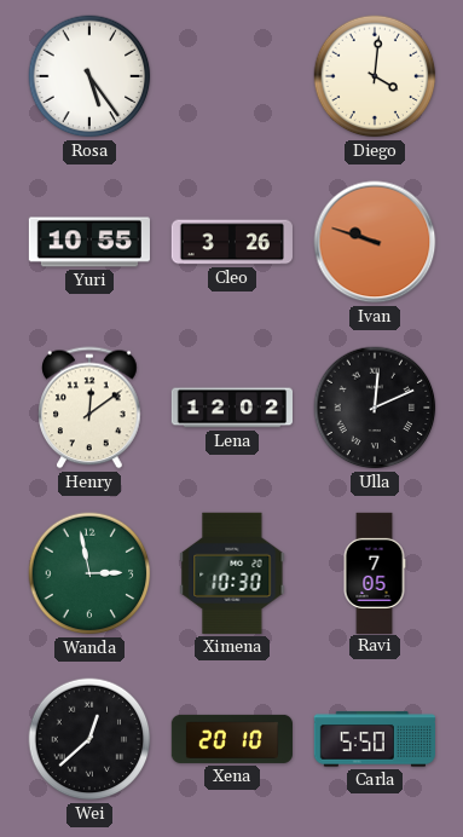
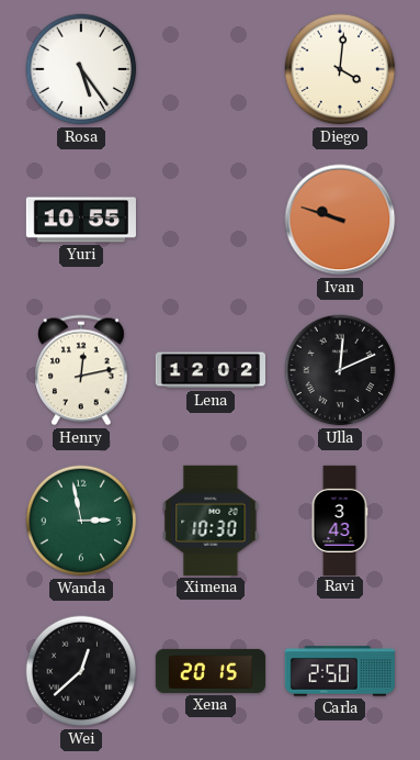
Cleo: 3:26 -> none
Henry: 12:09 -> 12:13
Ravi: 7:05 -> 3:43
Xena: 20:10 -> 20:15
Carla: 5:50 -> 2:50
